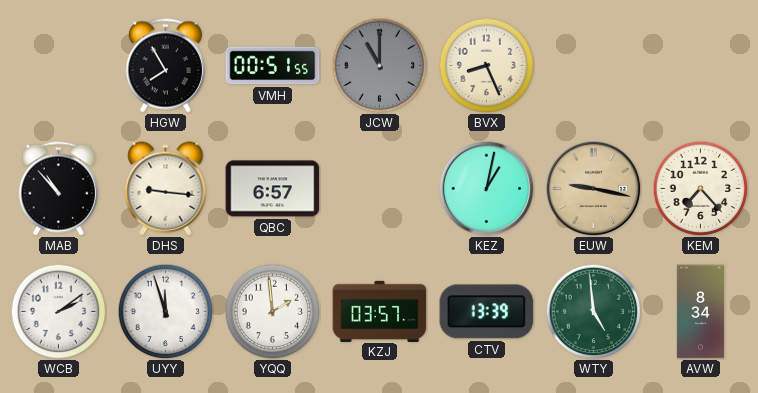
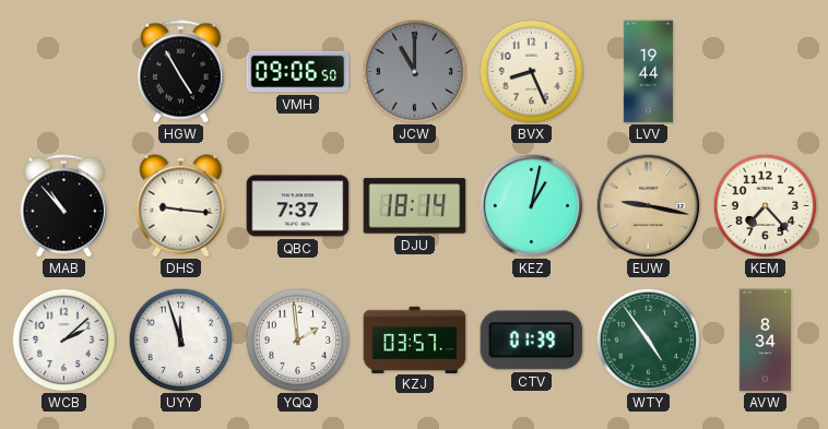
HGW: 7:55 -> 4:55
VMH: 00:51 -> 09:06
LVV: none -> 19:44
QBC: 6:57 -> 7:37
DJU: none -> 18:14
WCB: 2:09 -> 2:08
CTV: 13:39 -> 01:39
WTY: 4:59 -> 4:54
